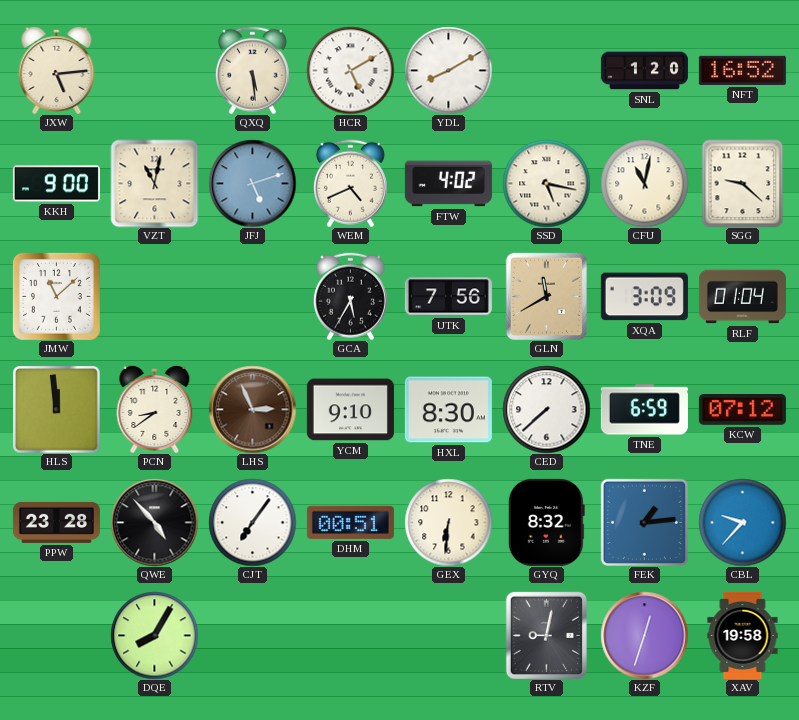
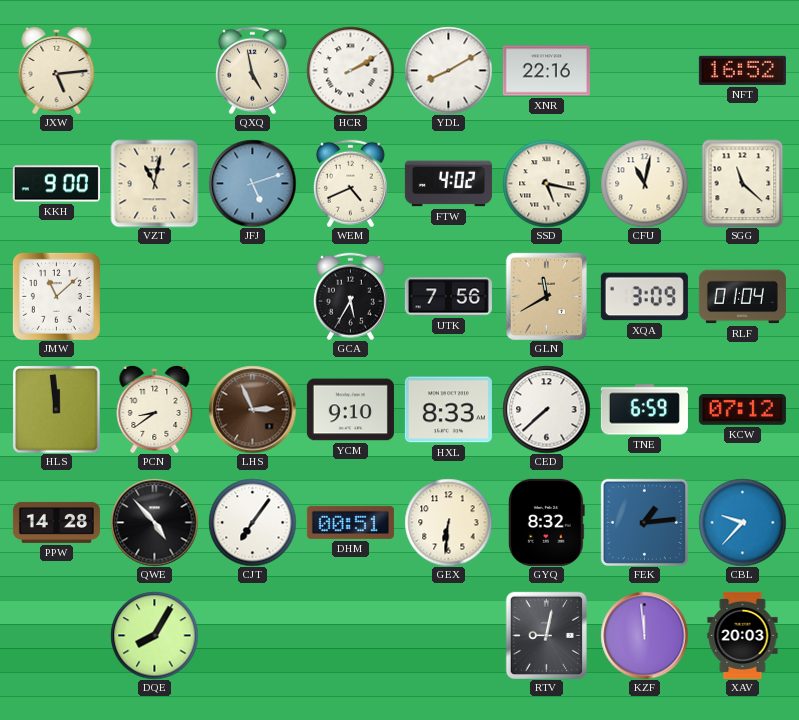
QXQ: 5:29 -> 4:58
HCR: 5:10 -> 2:10
XNR: none -> 22:16
SNL: 1:20 -> none
SGG: 9:22 -> 11:22
HXL: 8:30 -> 8:33
PPW: 23:28 -> 14:28
KZF: 12:33 -> 11:59
XAV: 19:58 -> 20:03
